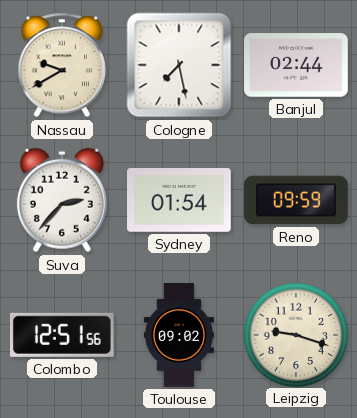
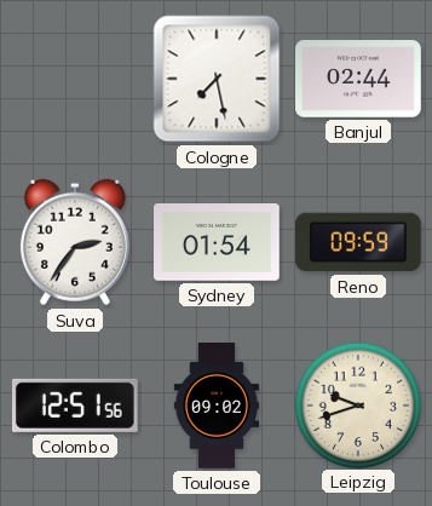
Nassau: 9:40 -> none
Suva: 2:37 -> 2:36
Leipzig: 9:18 -> 9:42
